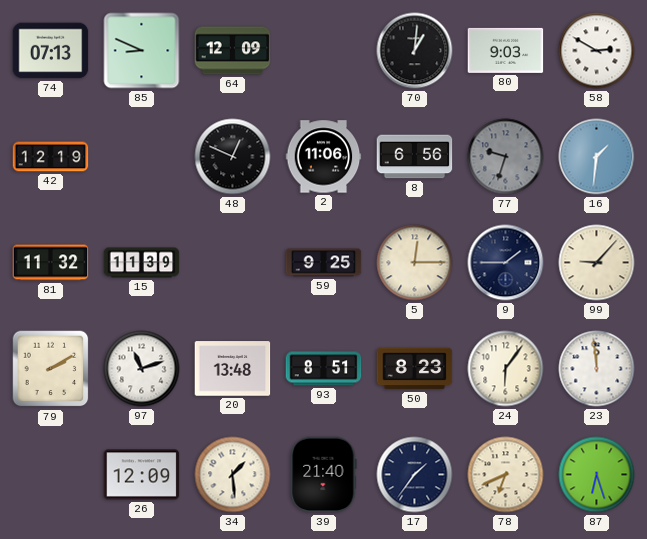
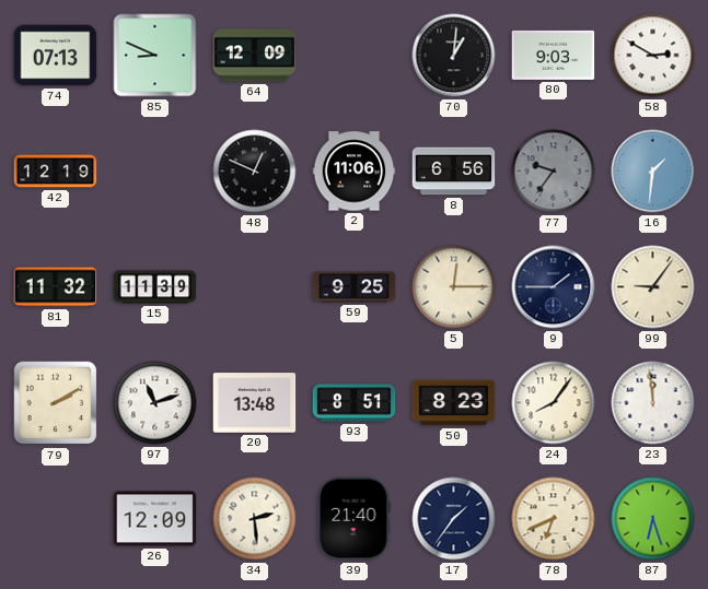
77: 9:33 -> 9:36
99: 9:07 -> 9:06
24: 6:06 -> 8:06
34: 1:29 -> 2:29
